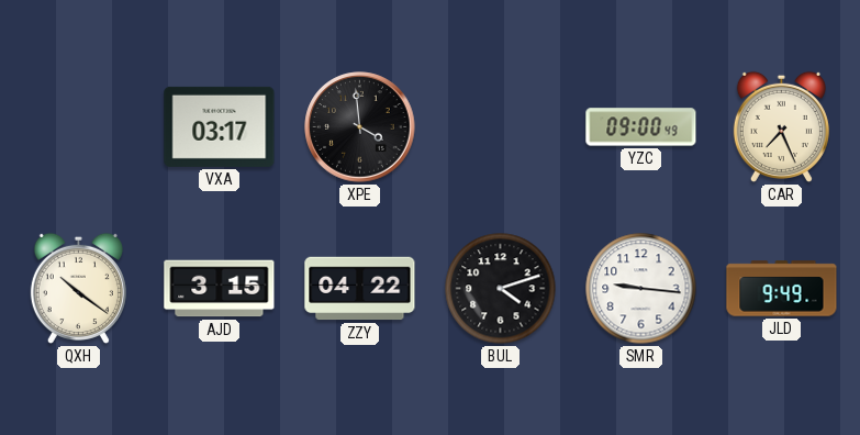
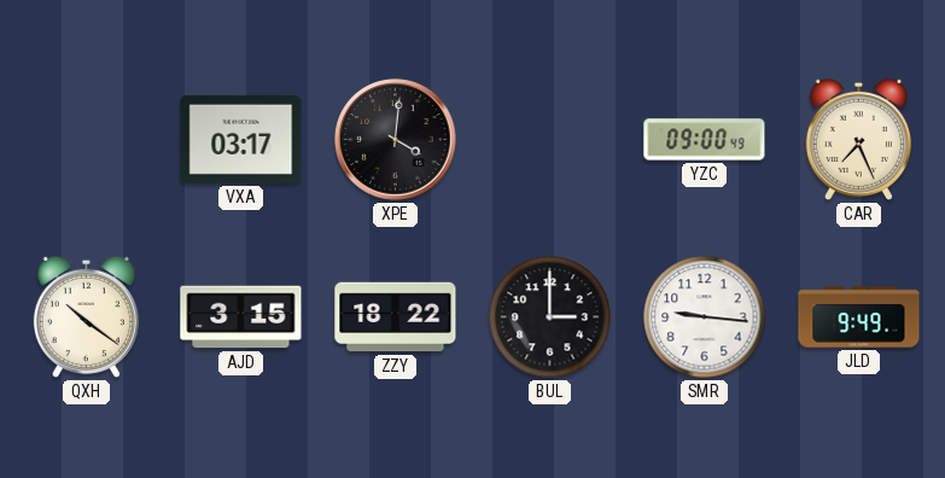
XPE: 3:59 -> 4:01
ZZY: 04:22 -> 18:22
BUL: 4:12 -> 3:00
